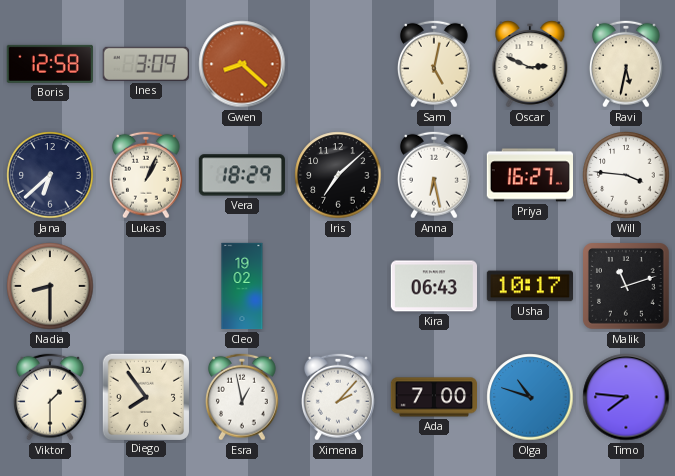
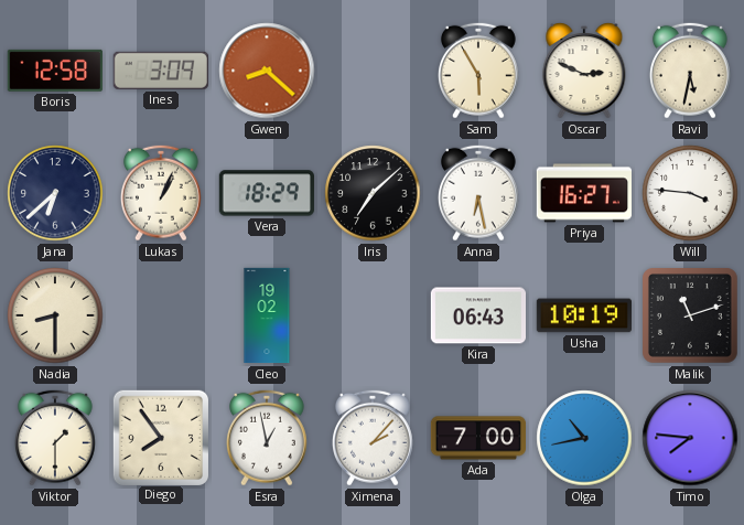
Sam: 5:02 -> 5:55
Usha: 10:17 -> 10:19
Olga: 10:48 -> 10:43
